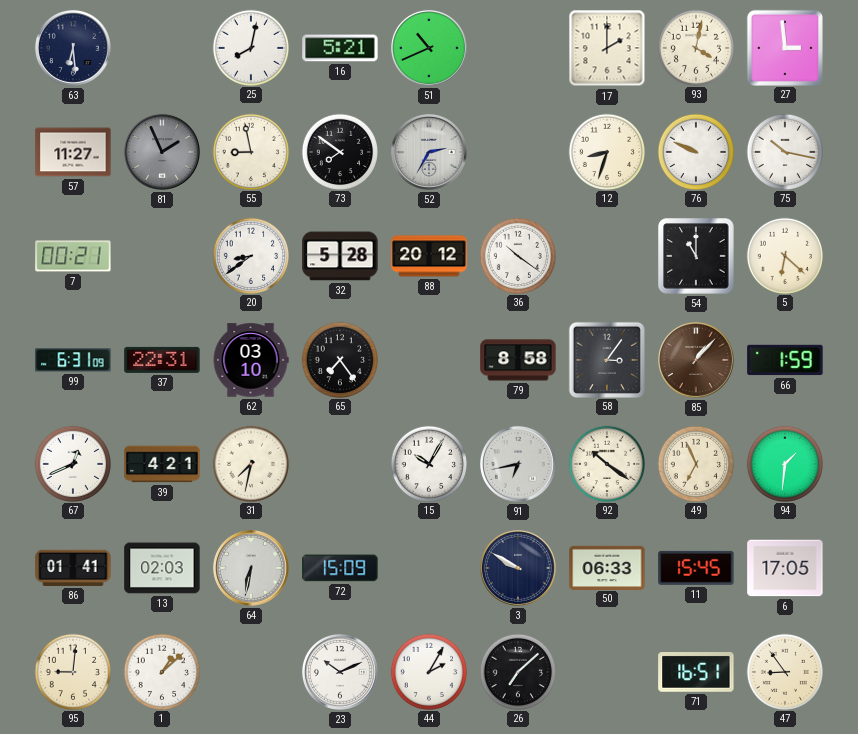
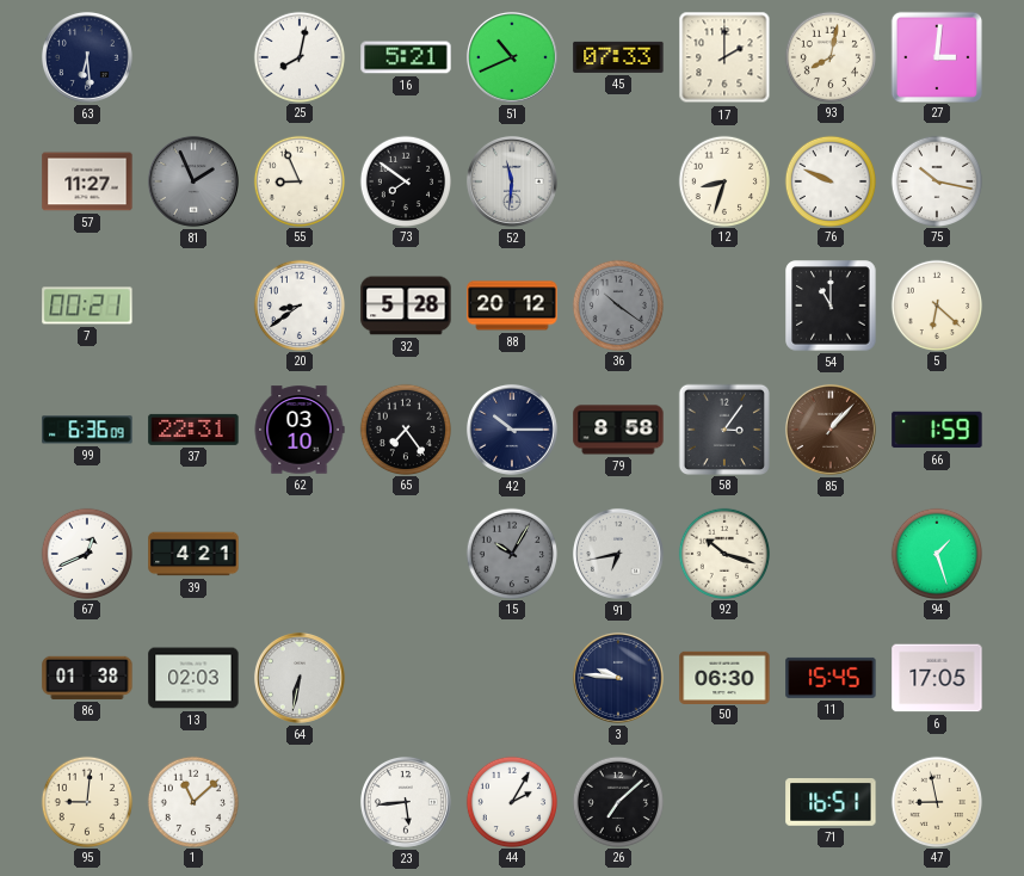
45: none -> 07:33
93: 4:02 -> 8:02
27: 2:59 -> 3:01
55: 8:58 -> 8:56
52: 2:35 -> 11:31
36 dial: white -> grey
99: 6:31 -> 6:36
42: none -> 10:15
31: 7:32 -> none
15 dial: white -> grey
92: 10:21 -> 10:18
49: 6:56 -> none
94: 1:31 -> 1:27
86: 01:41 -> 01:38
72: 15:09 -> none
3: 9:50 -> 9:46
50: 06:33 -> 06:30
1: 1:08 -> 11:08
23: 10:11 -> 5:44
47: 8:54 -> 8:58
